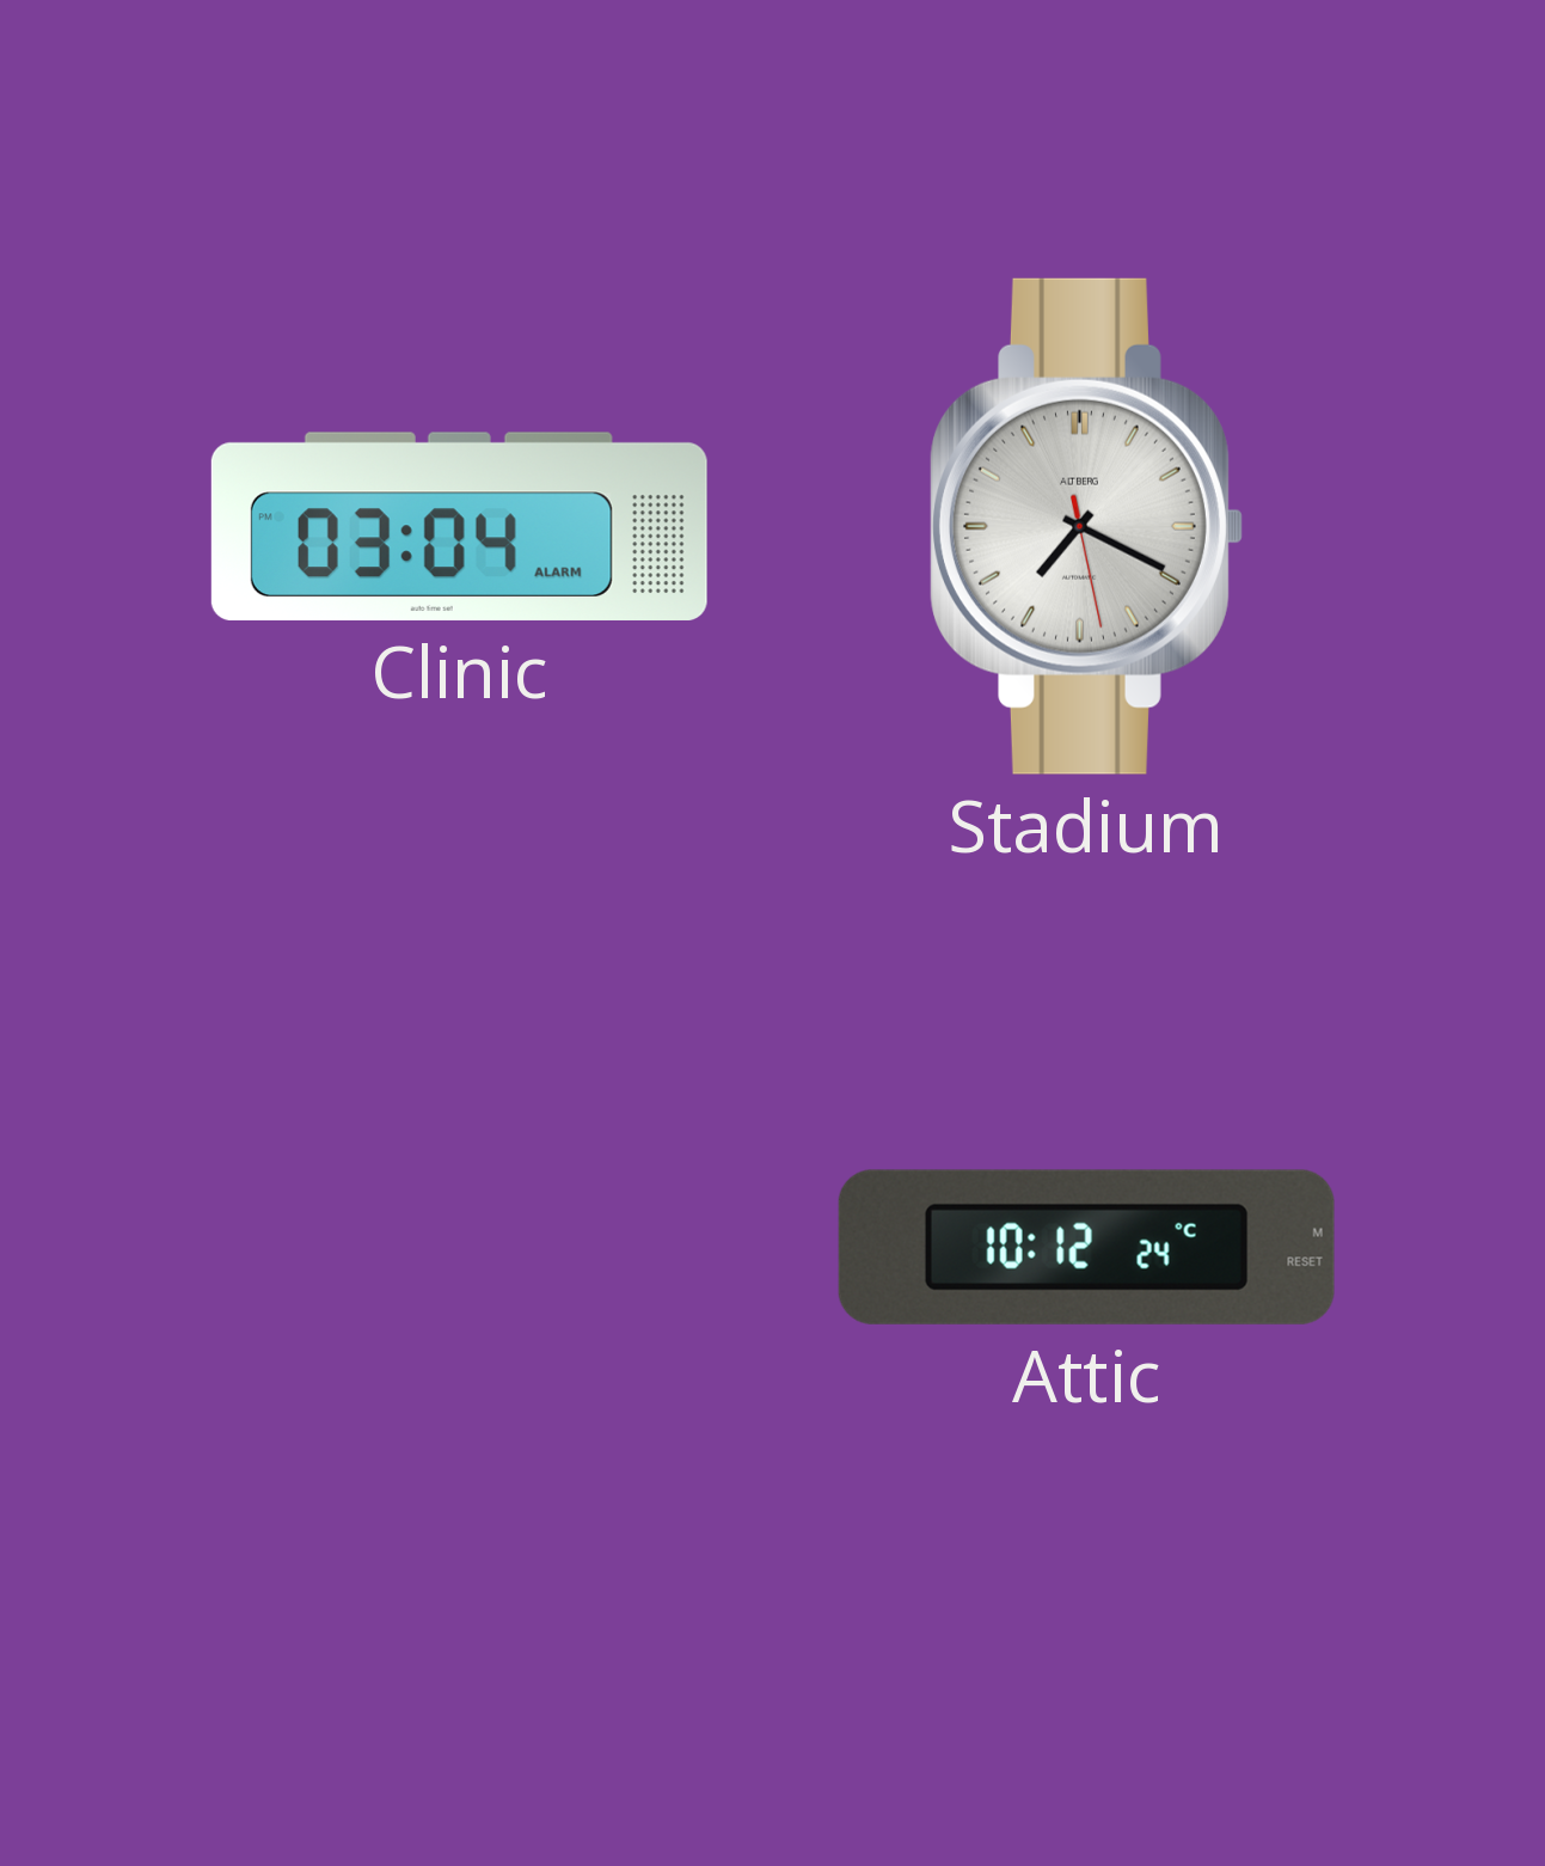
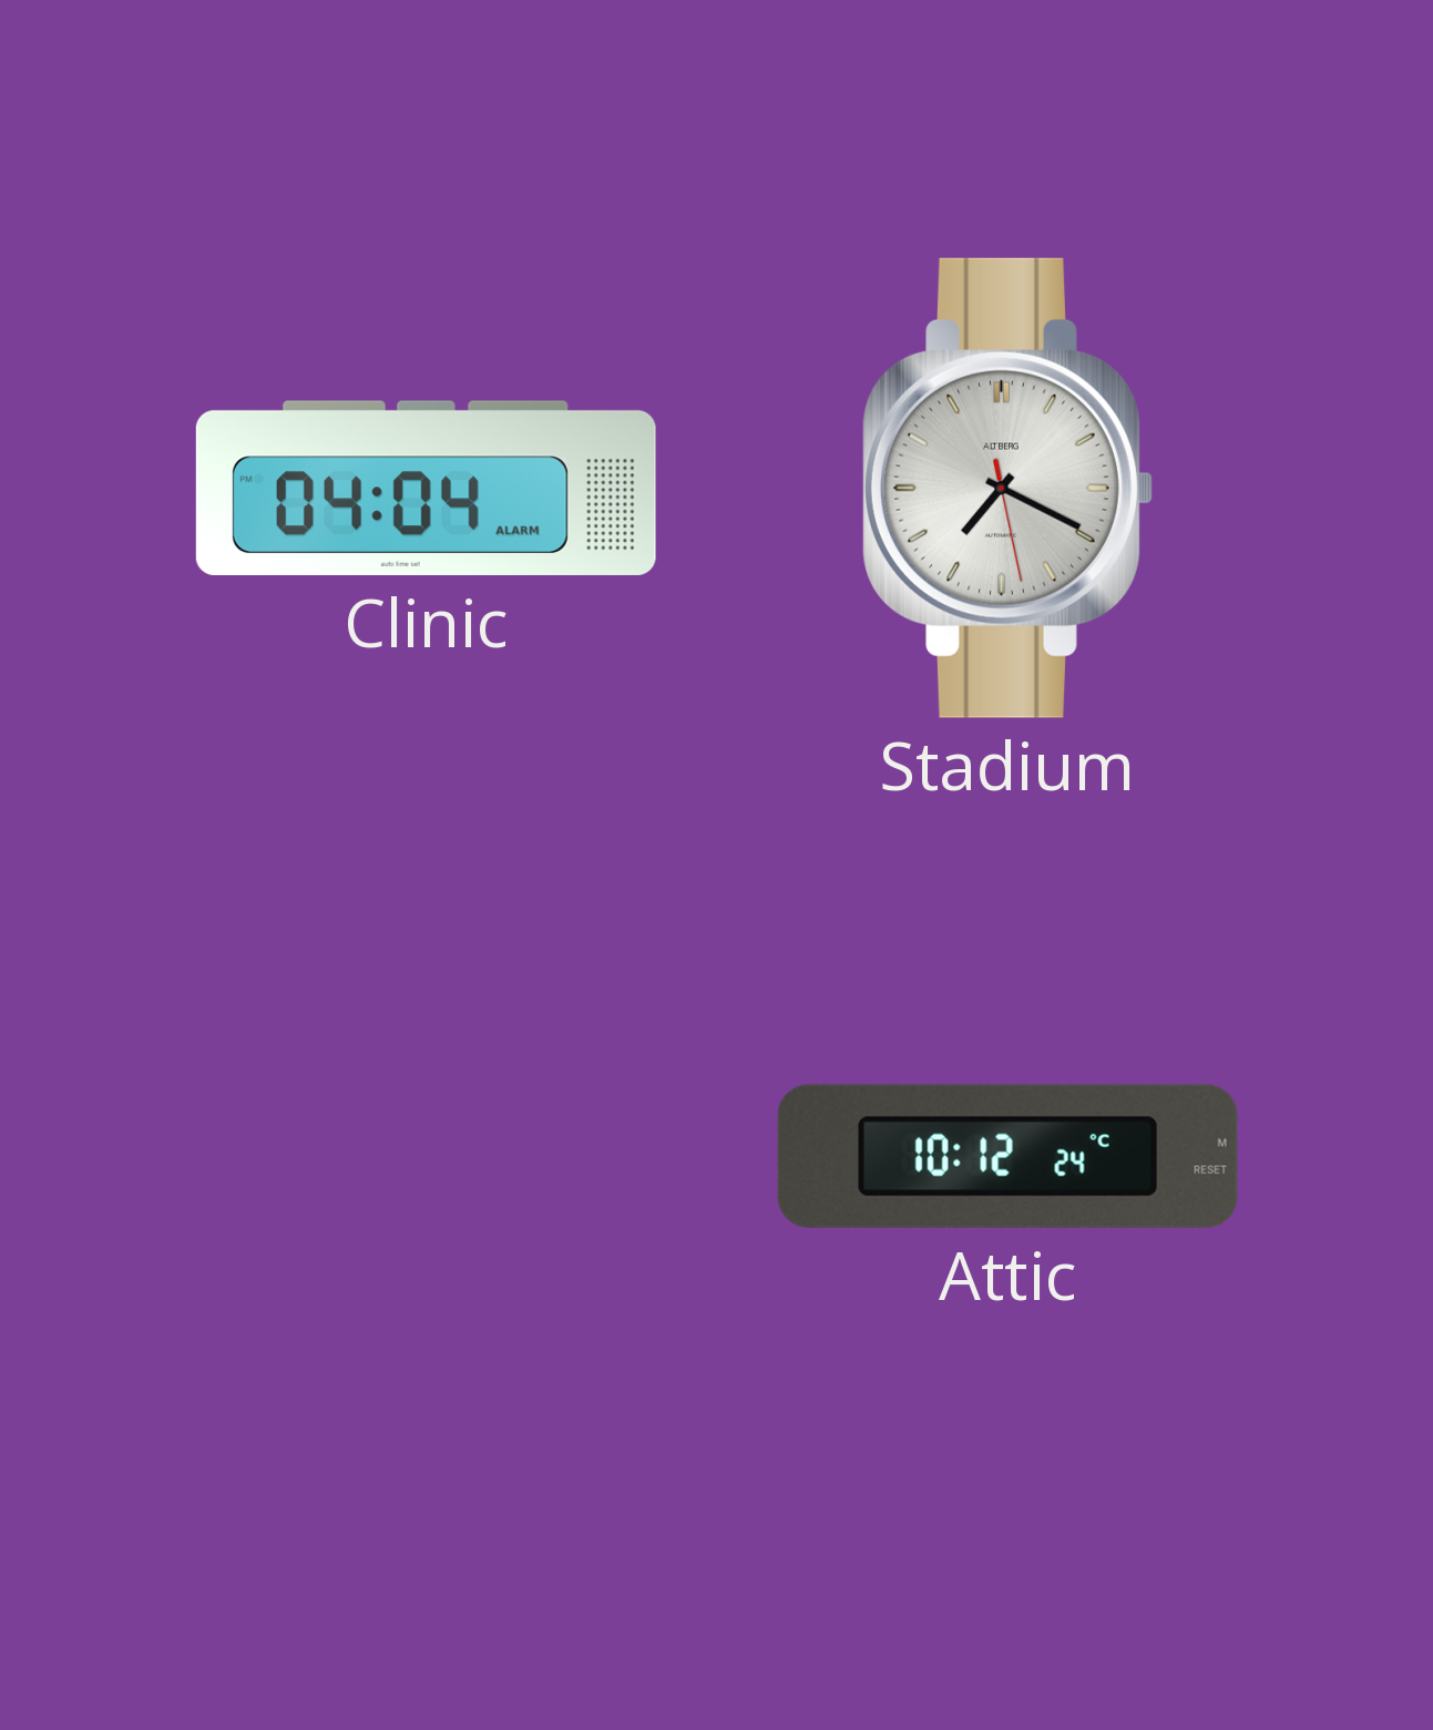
Clinic: 03:04 -> 04:04
